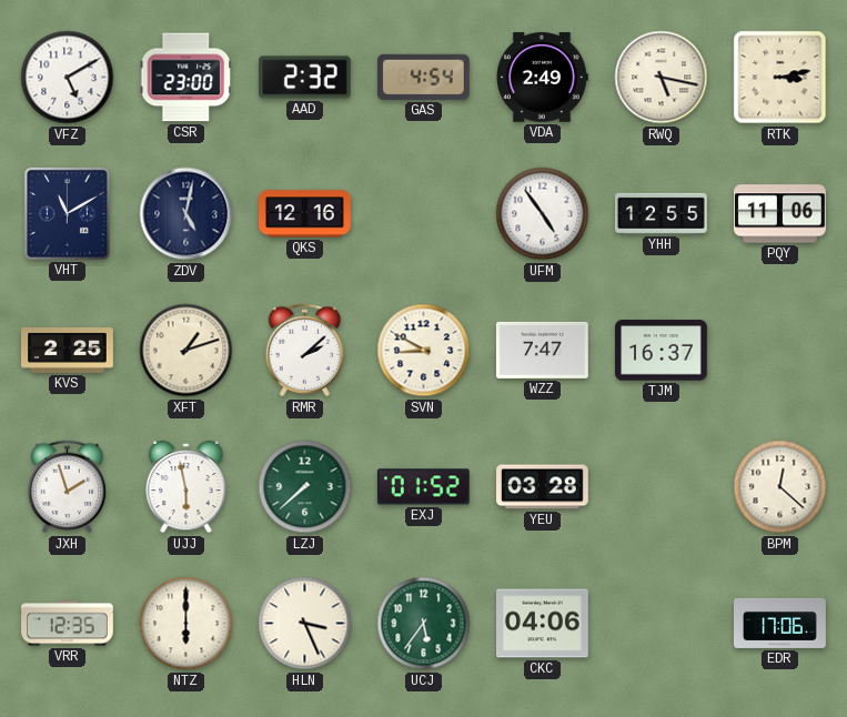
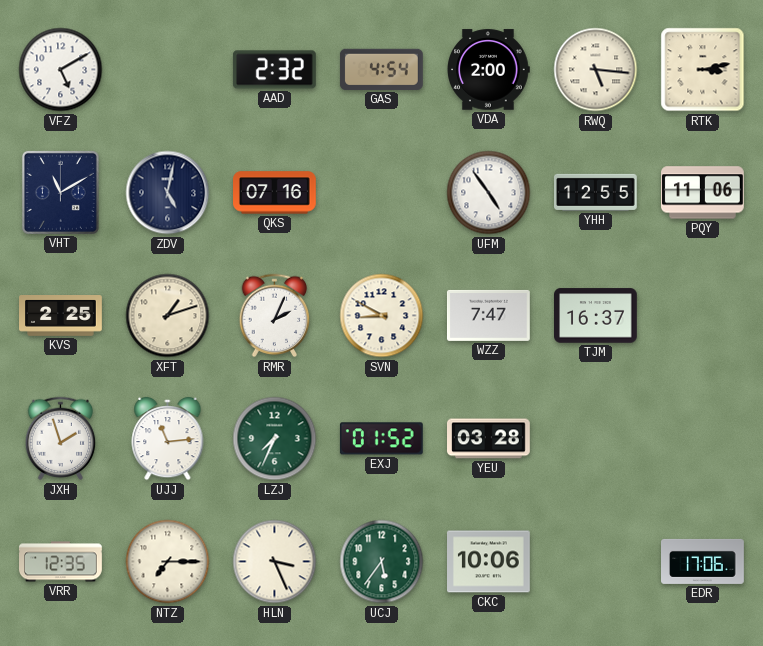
CSR: 23:00 -> none
VDA: 2:49 -> 2:00
RWQ: 5:17 -> 5:16
QKS: 12:16 -> 07:16
RMR: 2:08 -> 2:04
UJJ: 5:58 -> 11:14
LZJ: 7:38 -> 7:34
BPM: 12:22 -> none
NTZ: 6:00 -> 7:15
CKC: 04:06 -> 10:06
